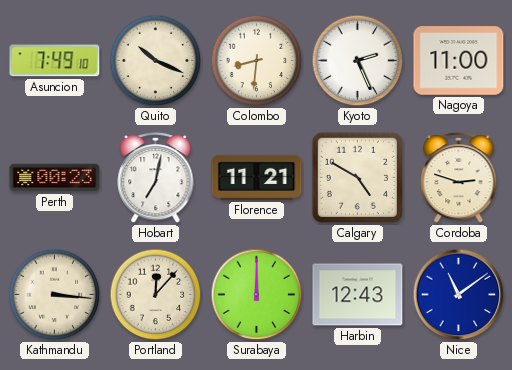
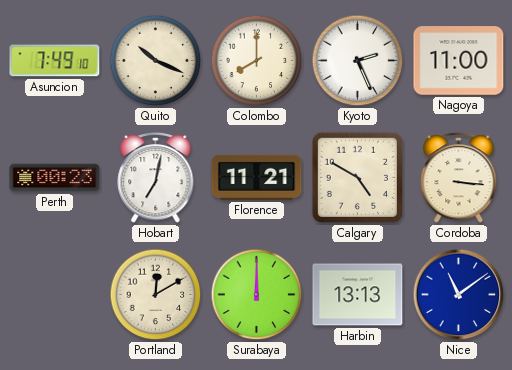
Colombo: 8:31 -> 8:00
Cordoba: 2:48 -> 3:16
Kathmandu: 3:16 -> none
Portland: 12:07 -> 12:10
Harbin: 12:43 -> 13:13
